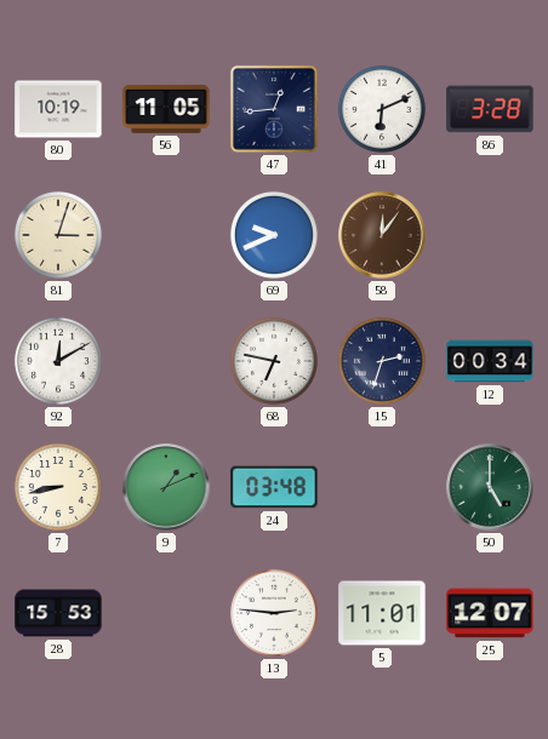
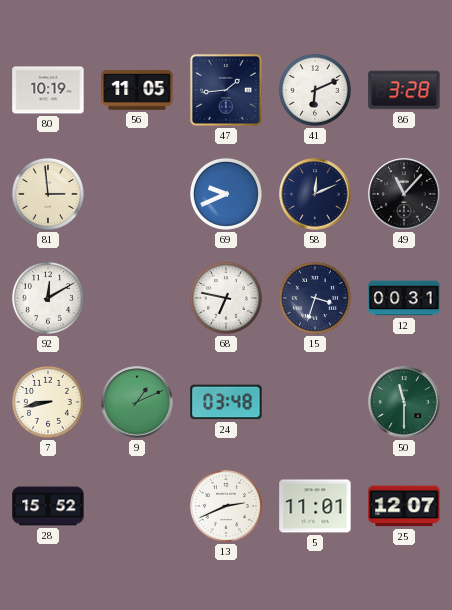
47: 12:44 -> 1:44
81: 3:03 -> 2:59
58: 12:06 -> 12:11
58 dial: brown -> navy
49: none -> 11:07
15: 2:33 -> 3:33
12: 00:34 -> 00:31
50: 5:00 -> 11:30
28: 15:53 -> 15:52
13: 2:46 -> 2:41
